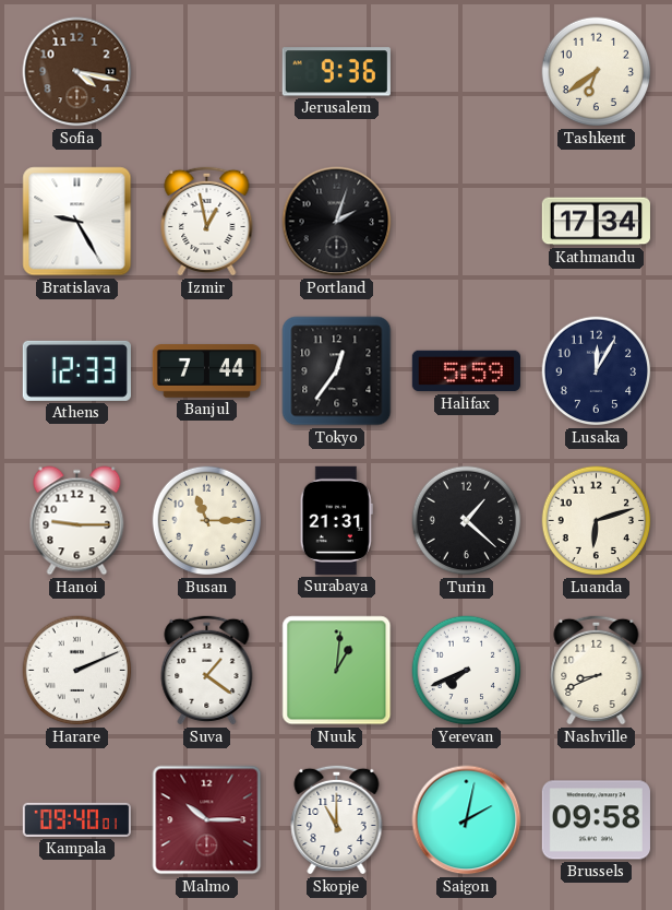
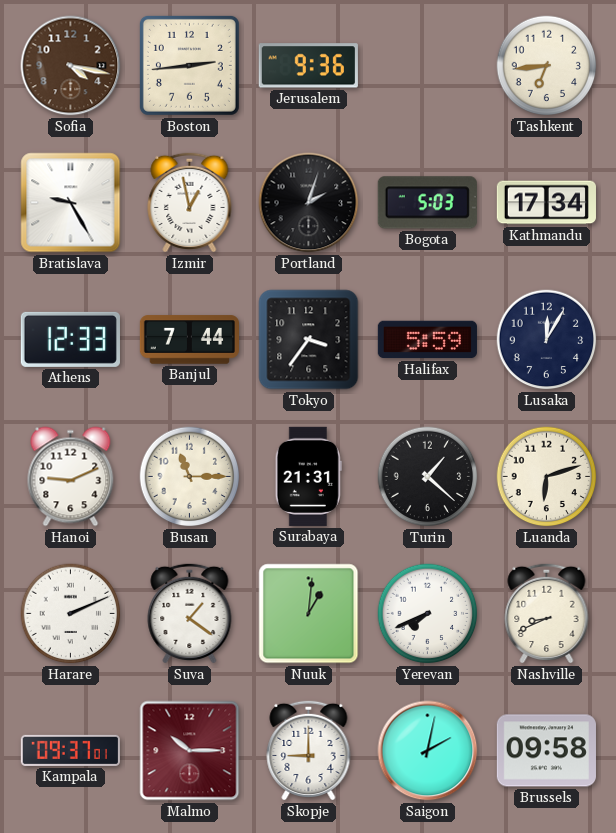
Boston: none -> 2:44
Tashkent: 6:39 -> 6:44
Bogota: none -> 5:03
Tokyo: 12:36 -> 3:36
Hanoi: 9:15 -> 9:11
Kampala: 09:40 -> 09:37
Skopje: 11:00 -> 9:00
